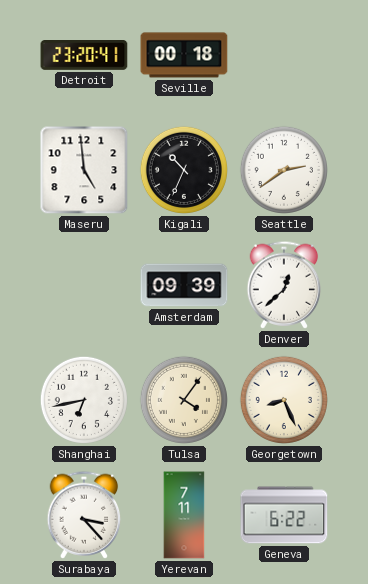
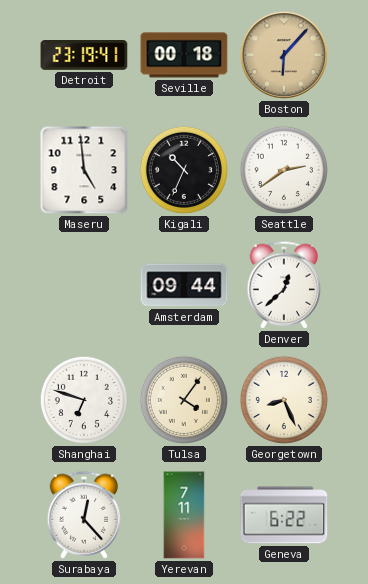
Detroit: 23:20 -> 23:19
Boston: none -> 6:07
Amsterdam: 09:39 -> 09:44
Shanghai: 6:43 -> 6:48
Surabaya: 3:23 -> 12:23
